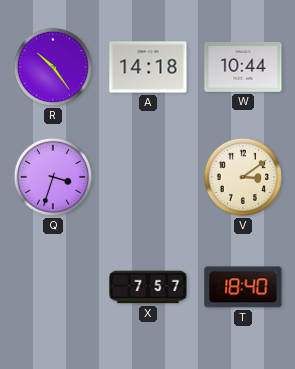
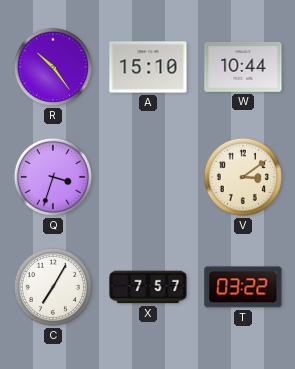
A: 14:18 -> 15:10
C: none -> 7:05
T: 18:40 -> 03:22
